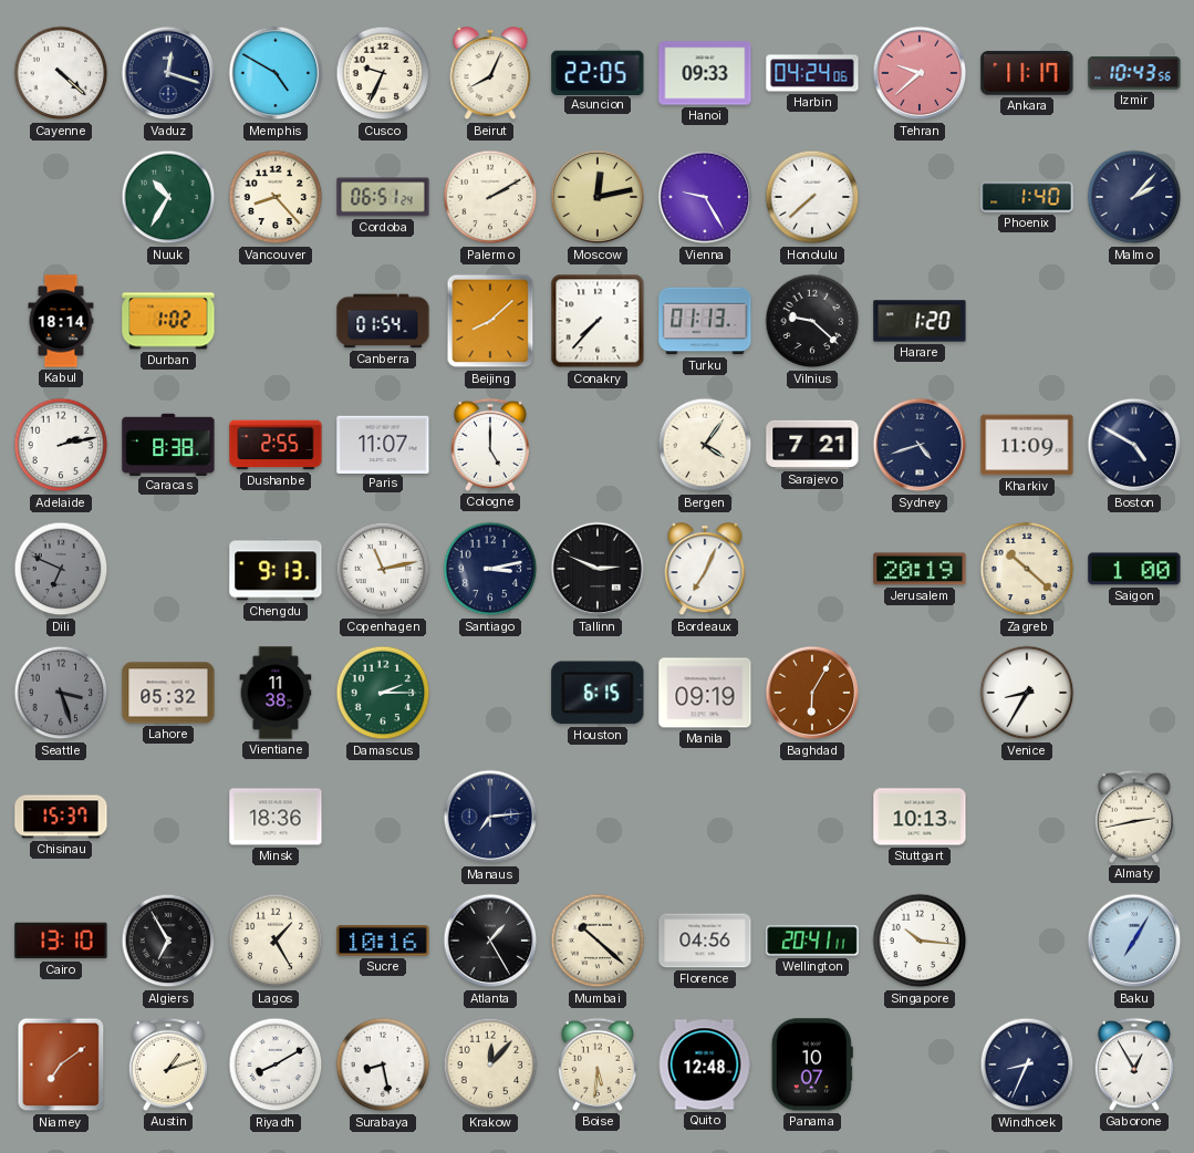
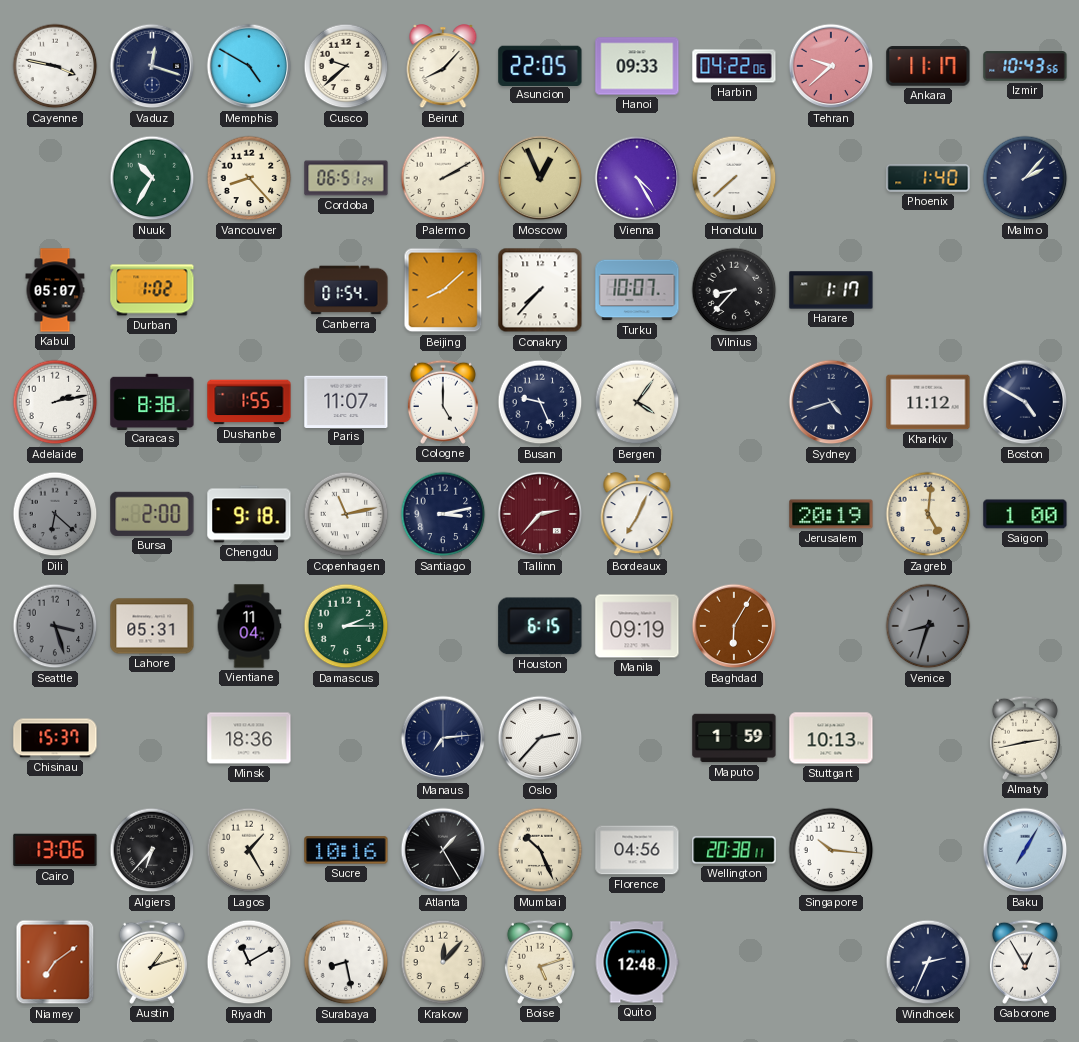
Cayenne: 4:22 -> 3:47
Cusco: 9:34 -> 9:38
Beirut: 8:04 -> 8:07
Harbin: 04:24 -> 04:22
Moscow: 12:13 -> 12:56
Vienna: 9:25 -> 4:25
Kabul: 18:14 -> 05:07
Turku: 01:13 -> 10:07
Vilnius: 9:22 -> 8:37
Harare: 1:20 -> 1:17
Dushanbe: 2:55 -> 1:55
Busan: none -> 9:26
Sarajevo: 7:21 -> none
Kharkiv: 11:09 -> 11:12
Dili: 6:49 -> 6:22
Bursa: none -> 2:00
Chengdu: 9:13 -> 9:18
Tallinn: 2:49 -> 2:37
Tallinn dial: black -> burgundy
Zagreb: 10:22 -> 5:01
Lahore: 05:32 -> 05:31
Vientiane: 11:38 -> 11:04
Venice: 8:35 -> 8:33
Venice dial: white -> grey
Oslo: none -> 2:37
Maputo: none -> 1:59
Cairo: 13:10 -> 13:06
Algiers: 6:55 -> 6:37
Mumbai: 10:22 -> 10:26
Wellington: 20:41 -> 20:38
Riyadh: 8:10 -> 11:10
Boise: 5:31 -> 5:12
Panama: 10:07 -> none
Windhoek: 8:34 -> 2:34
